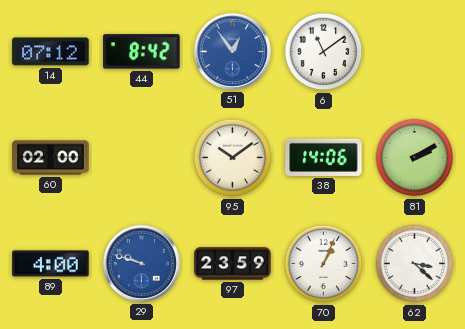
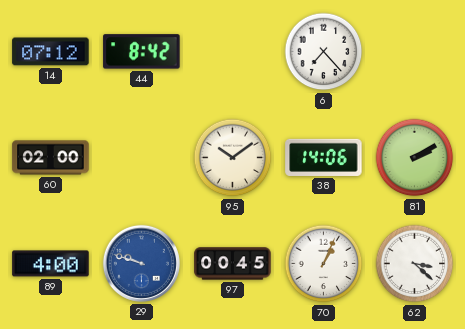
51: 12:54 -> none
6: 11:09 -> 7:23
97: 23:59 -> 00:45
